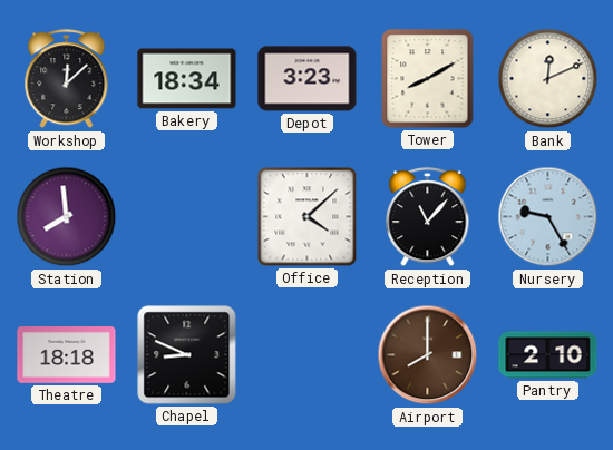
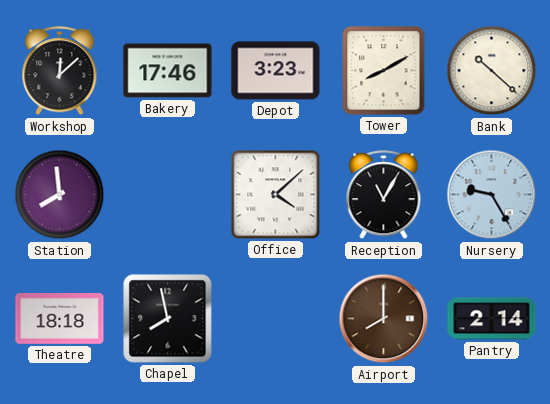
Bakery: 18:34 -> 17:46
Bank: 12:11 -> 10:22
Reception: 11:07 -> 11:05
Chapel: 8:49 -> 7:58
Pantry: 2:10 -> 2:14
